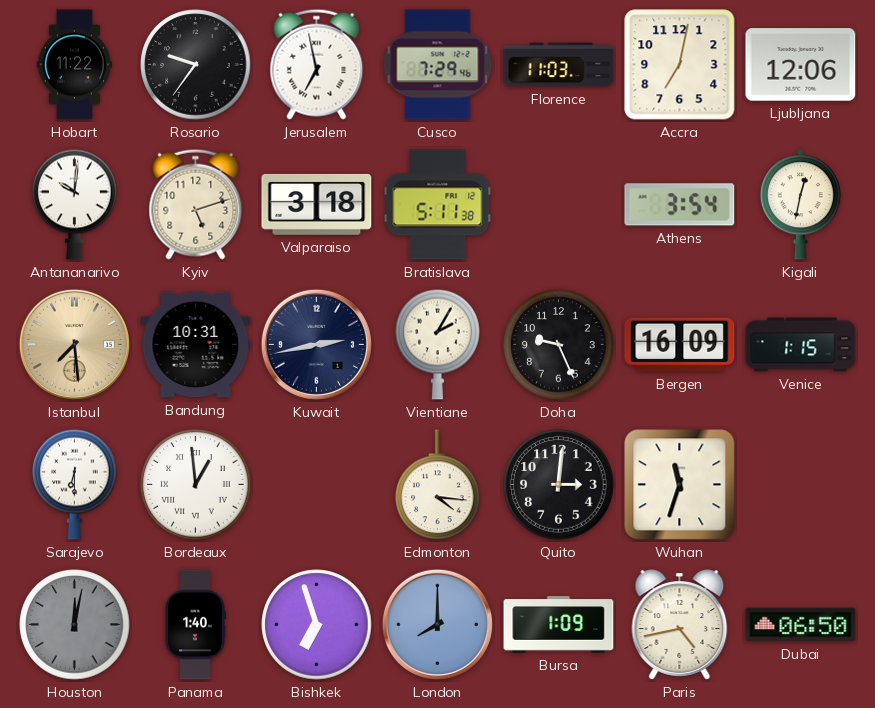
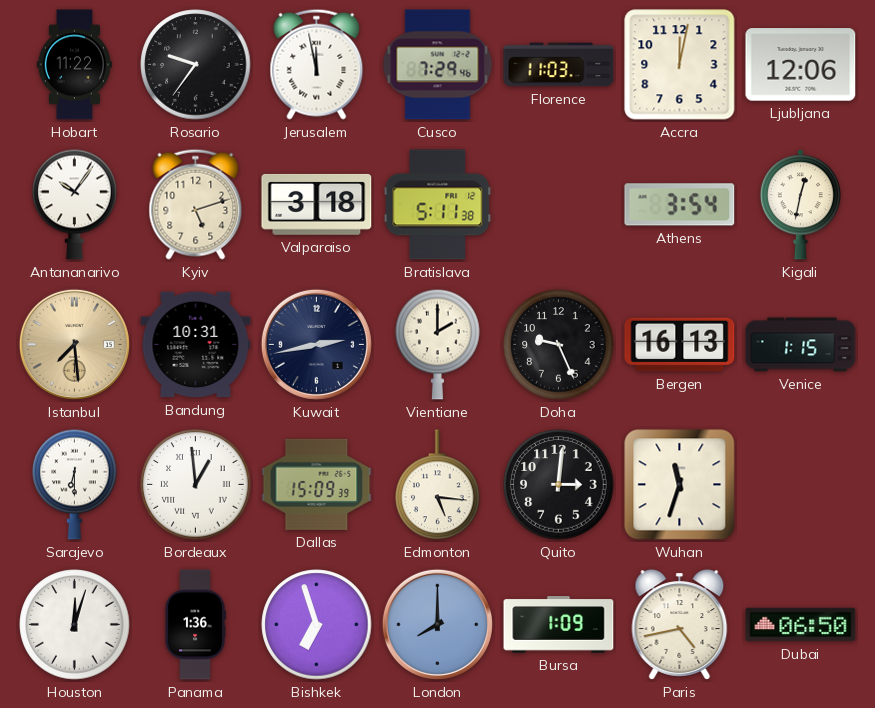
Jerusalem: 6:58 -> 11:58
Accra: 7:02 -> 12:02
Antananarivo: 10:01 -> 10:06
Vientiane: 2:05 -> 2:00
Bergen: 16:09 -> 16:13
Dallas: none -> 15:09
Edmonton: 4:16 -> 5:16
Houston: 12:02 -> 12:03
Houston dial: grey -> white
Panama: 1:40 -> 1:36
